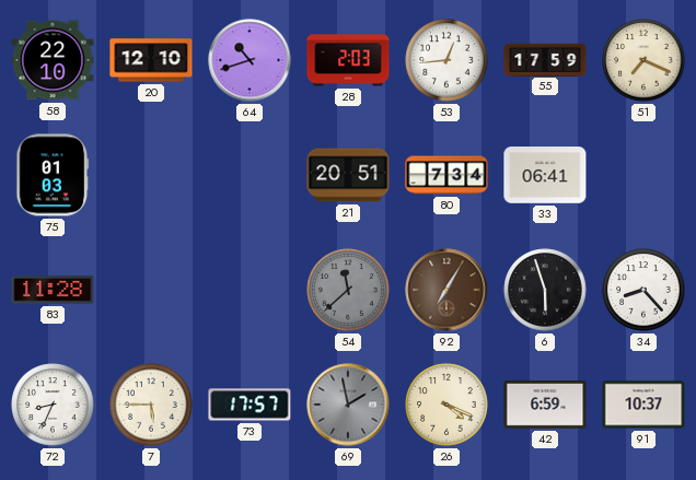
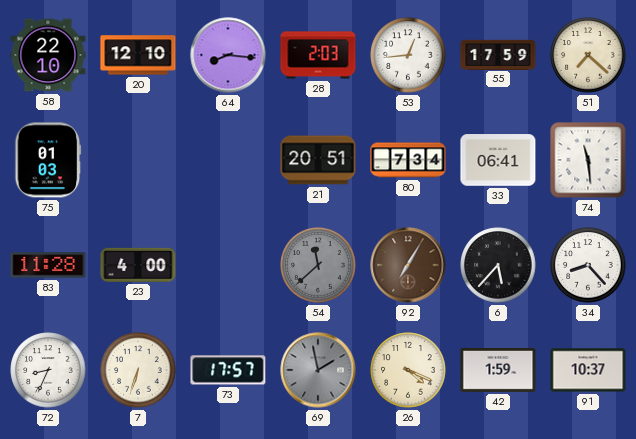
64: 10:42 -> 8:16
51: 7:19 -> 7:22
74: none -> 11:29
23: none -> 4:00
6: 5:57 -> 5:37
7: 5:45 -> 6:33
42: 6:59 -> 1:59
